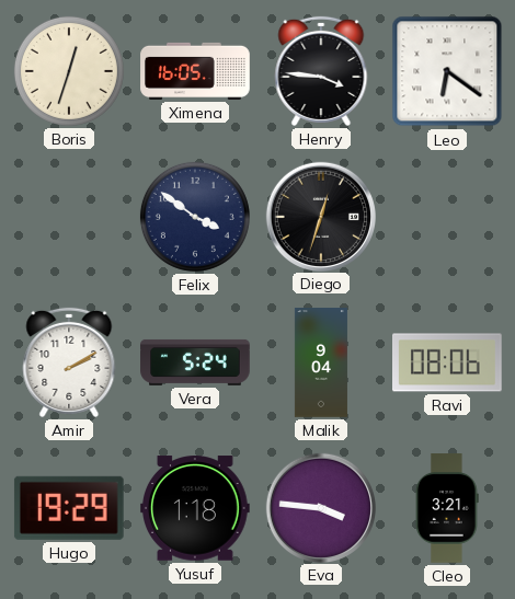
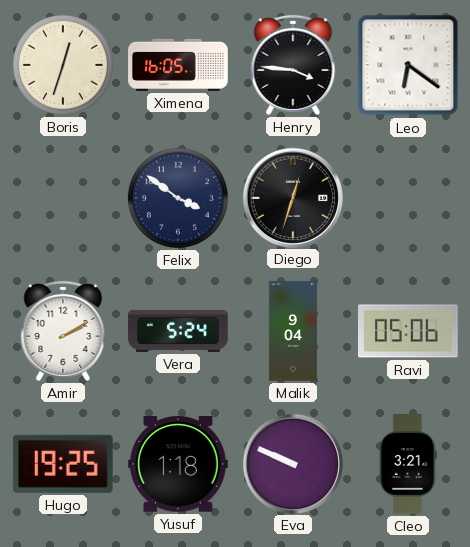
Ravi: 08:06 -> 05:06
Hugo: 19:29 -> 19:25
Eva: 3:46 -> 9:49
